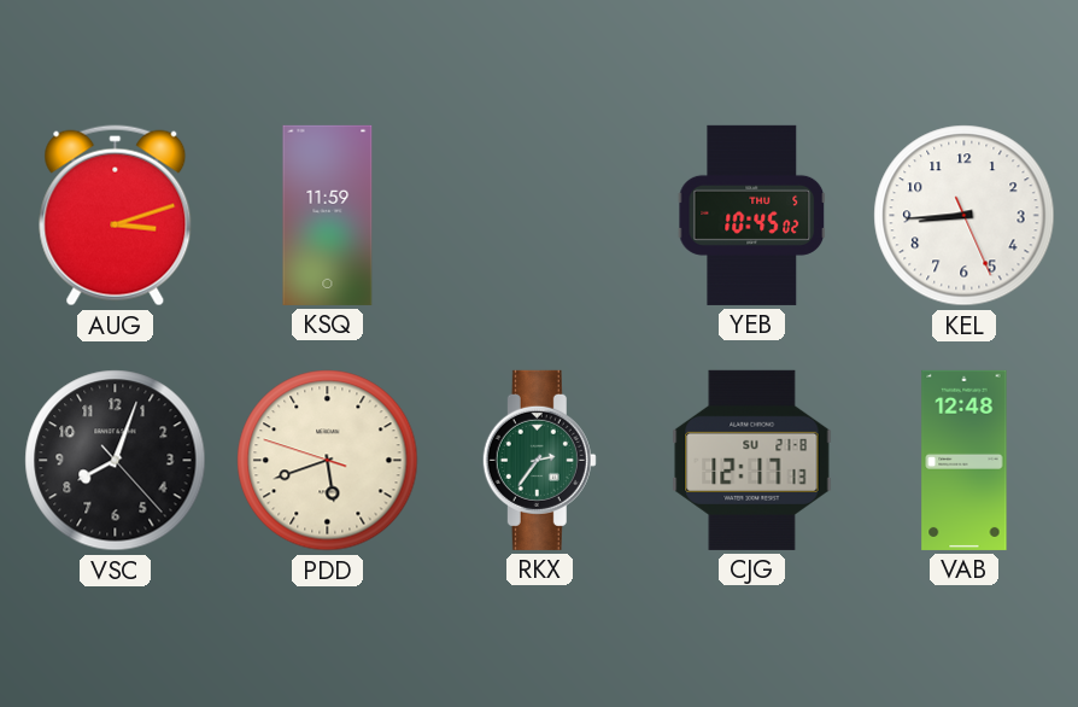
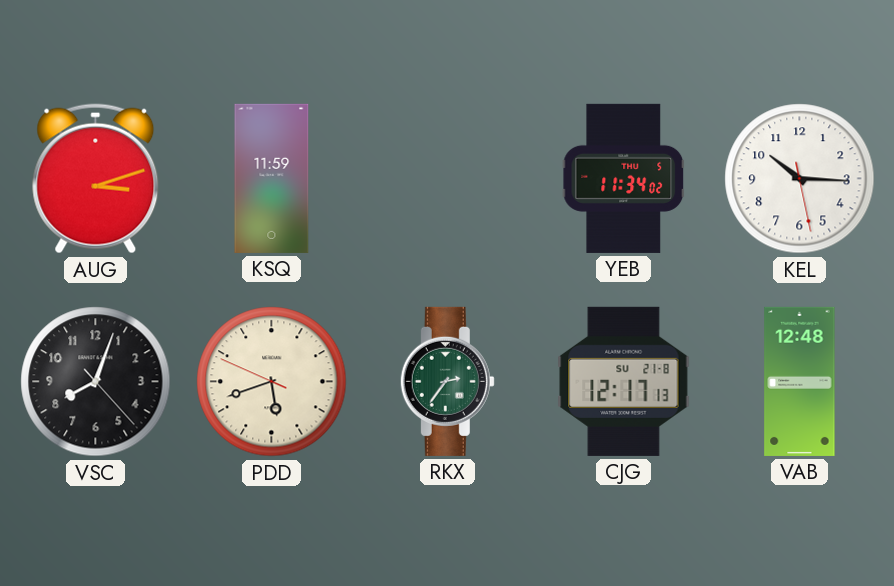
YEB: 10:45 -> 11:34
KEL: 8:44 -> 10:15
PDD: 5:41:48 -> 5:41:49
